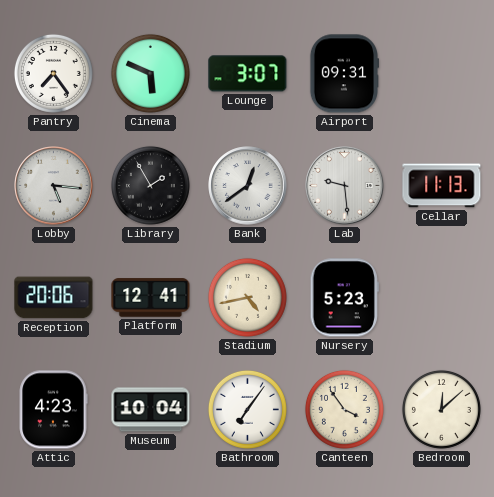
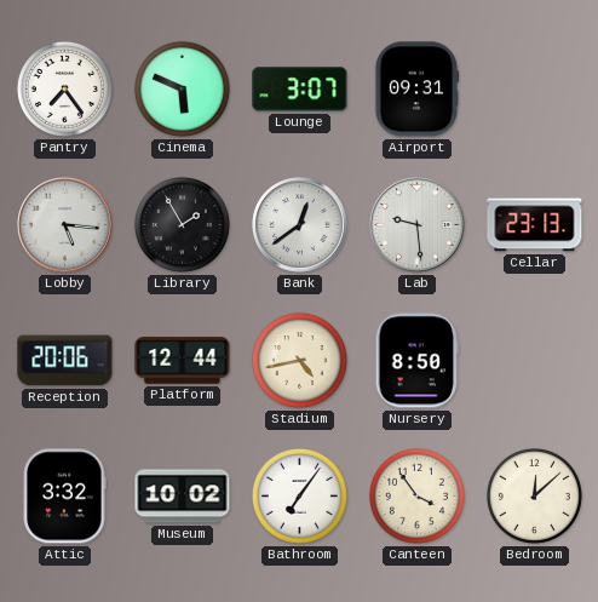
Cellar: 11:13 -> 23:13
Platform: 12:41 -> 12:44
Nursery: 5:23 -> 8:50
Attic: 4:23 -> 3:32
Museum: 10:04 -> 10:02
